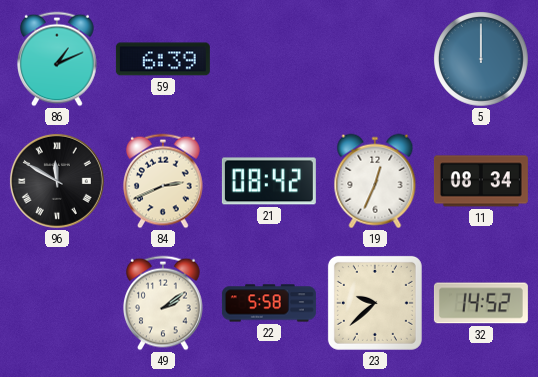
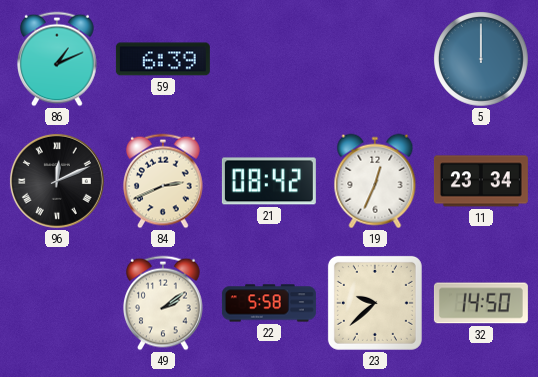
96: 11:50 -> 12:11
11: 08:34 -> 23:34
32: 14:52 -> 14:50
